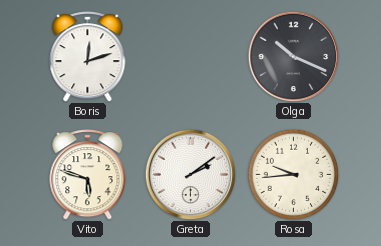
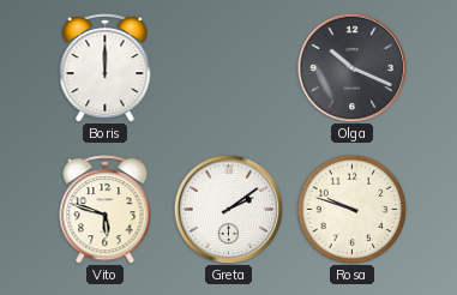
Boris: 12:12 -> 12:00
Rosa: 9:44 -> 9:48
